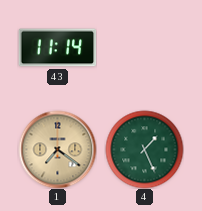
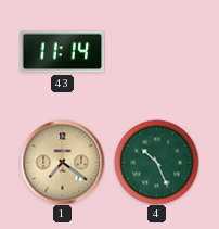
4: 1:26 -> 10:26
